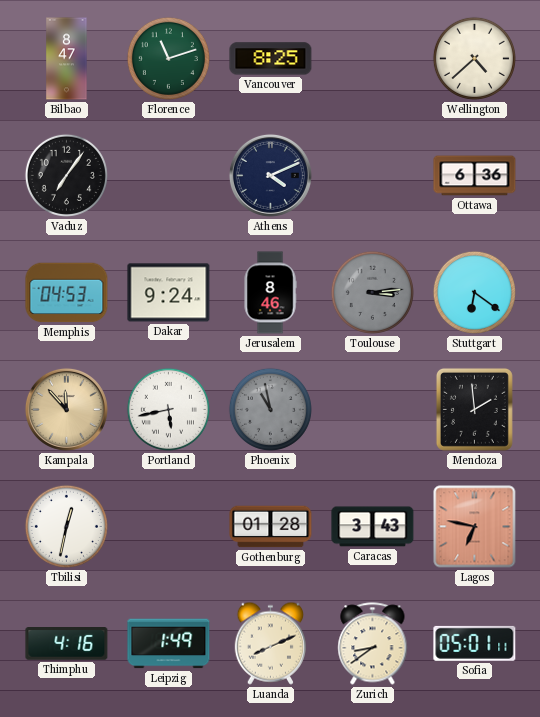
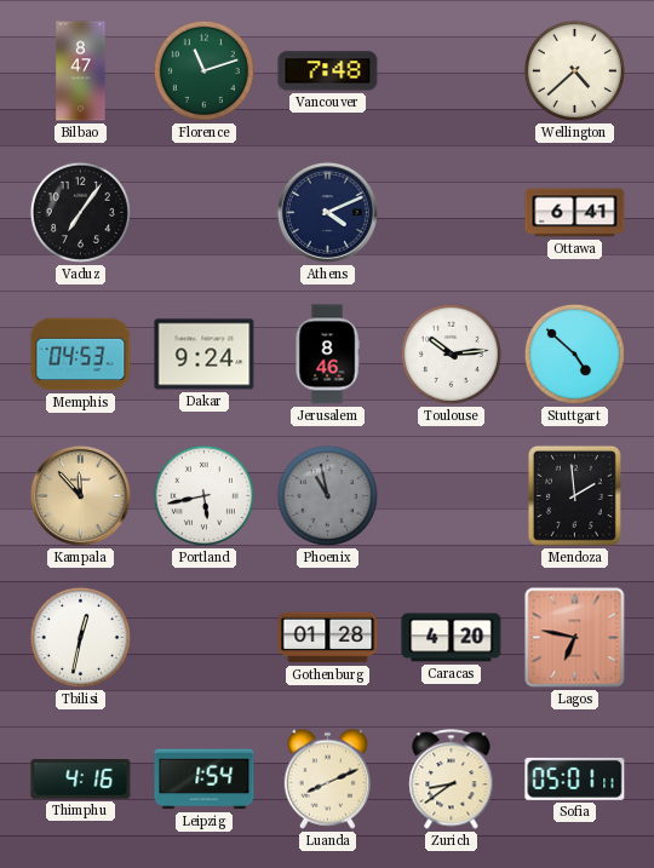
Vancouver: 8:25 -> 7:48
Ottawa: 6:36 -> 6:41
Toulouse: 3:14 -> 10:14
Toulouse dial: grey -> white
Stuttgart: 6:21 -> 4:52
Caracas: 3:43 -> 4:20
Leipzig: 1:49 -> 1:54
